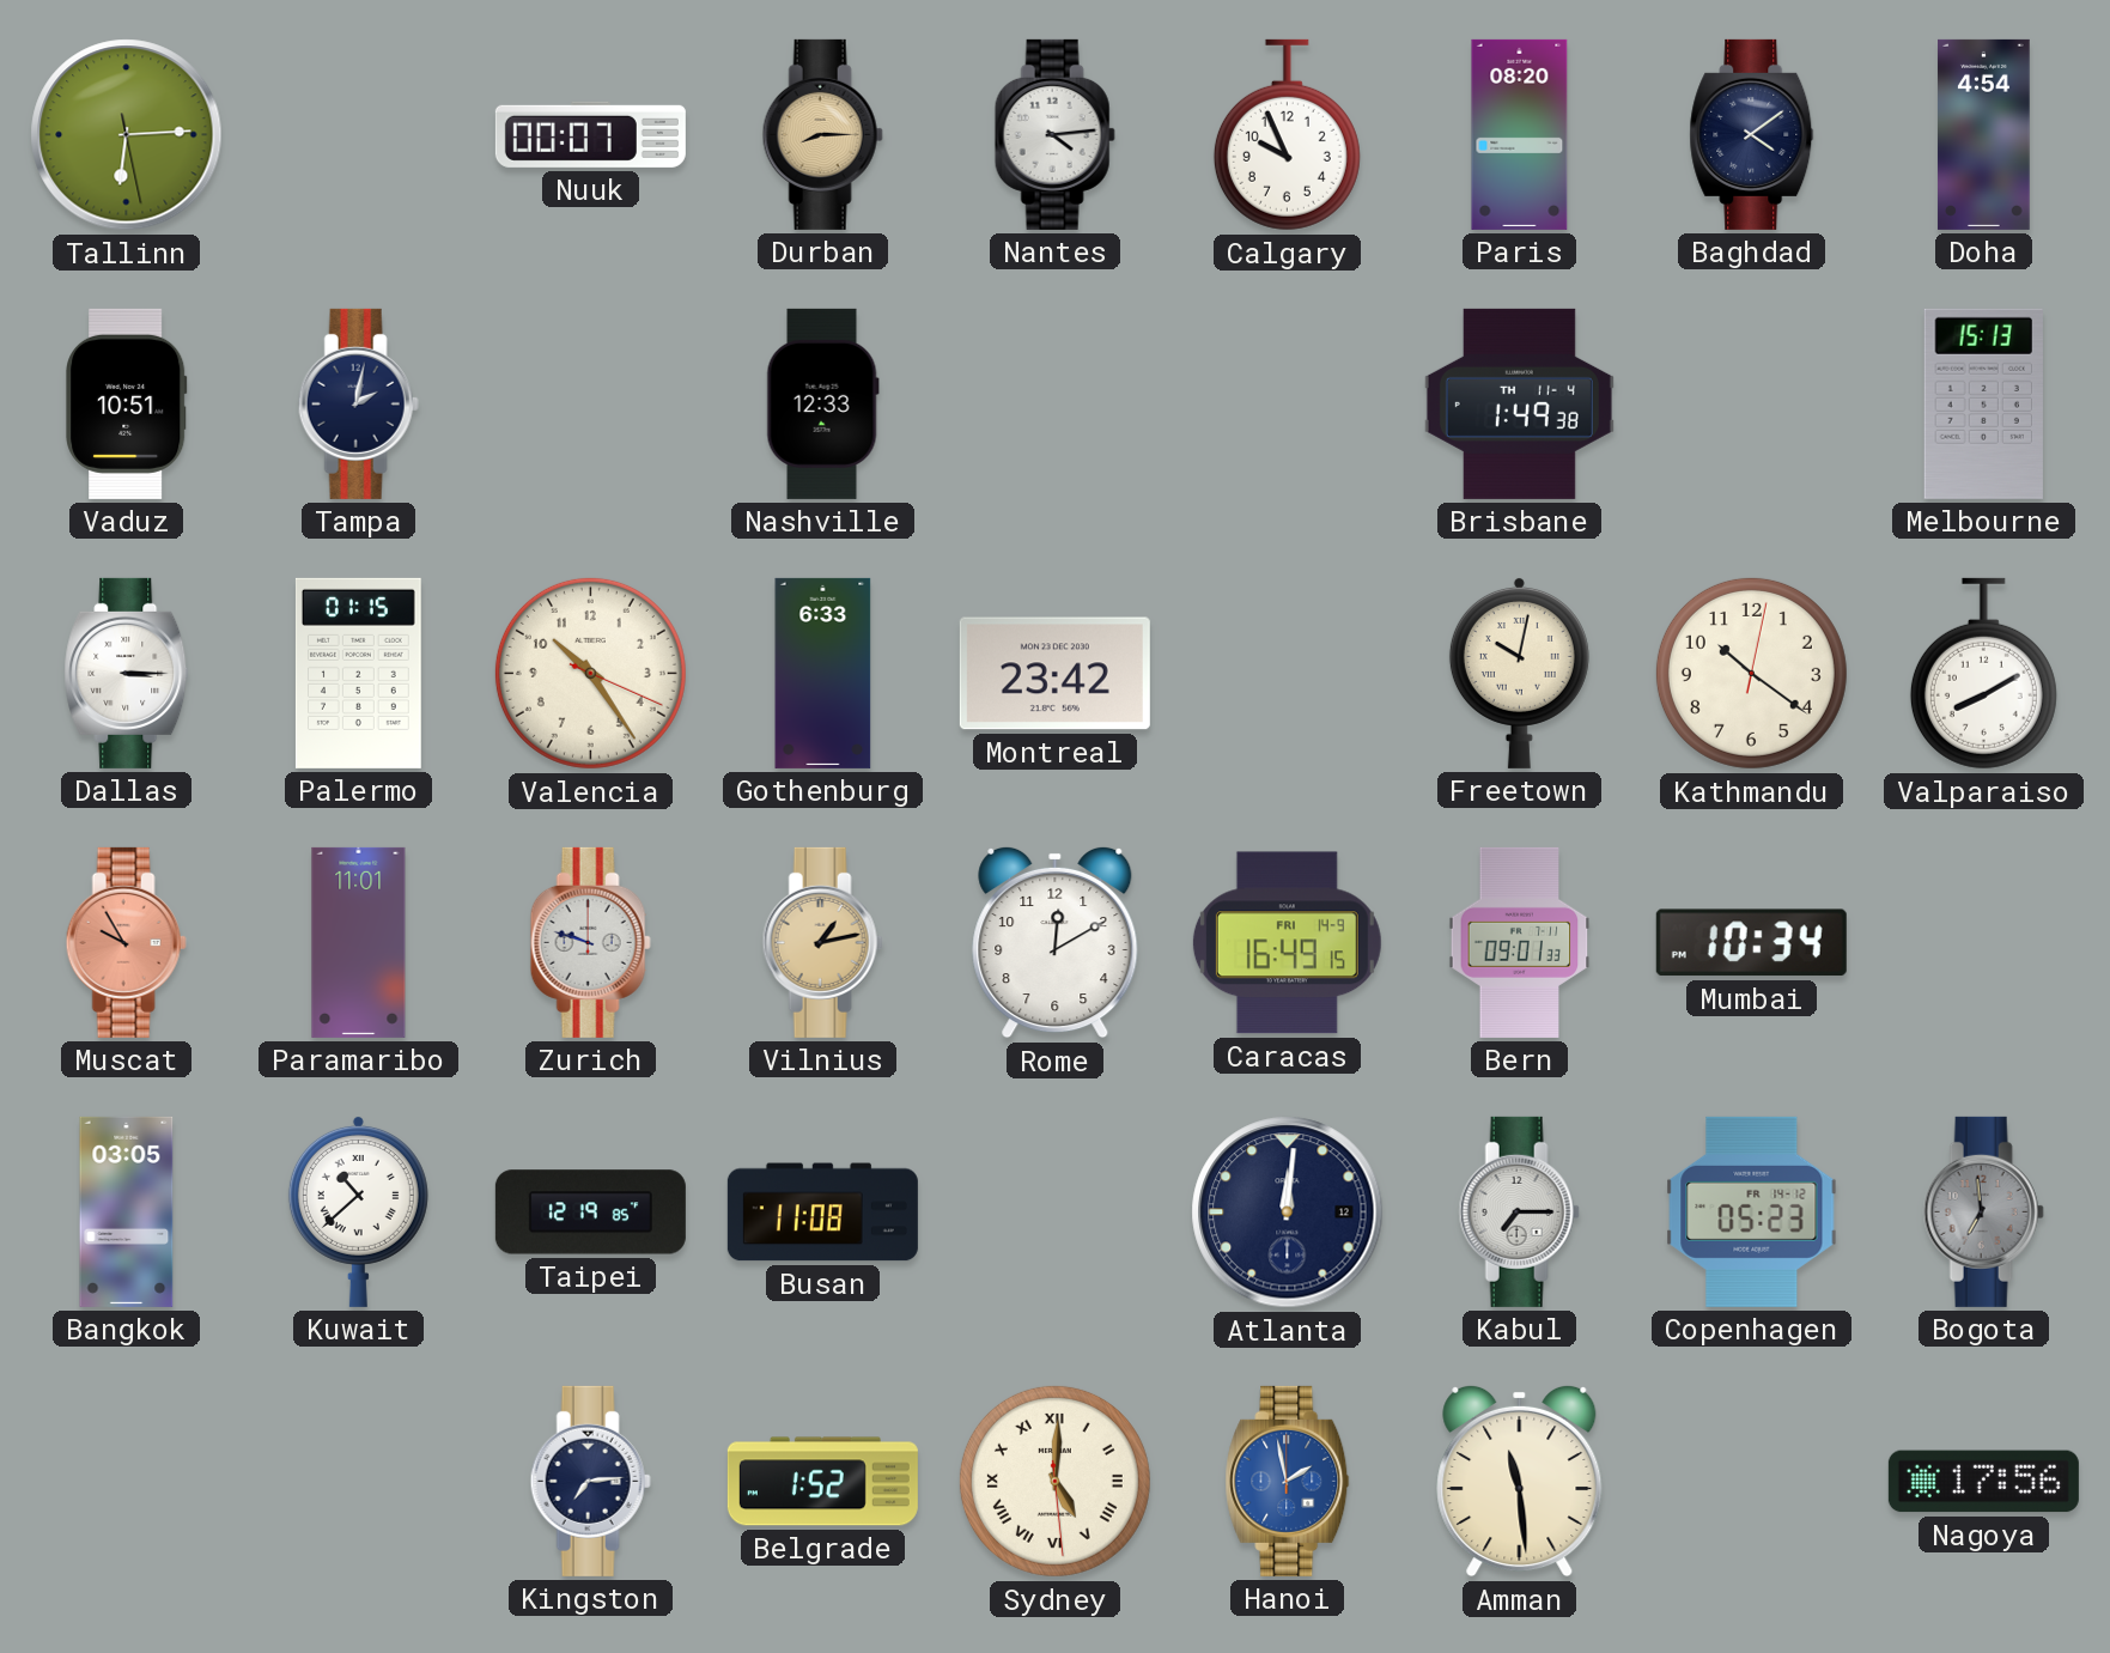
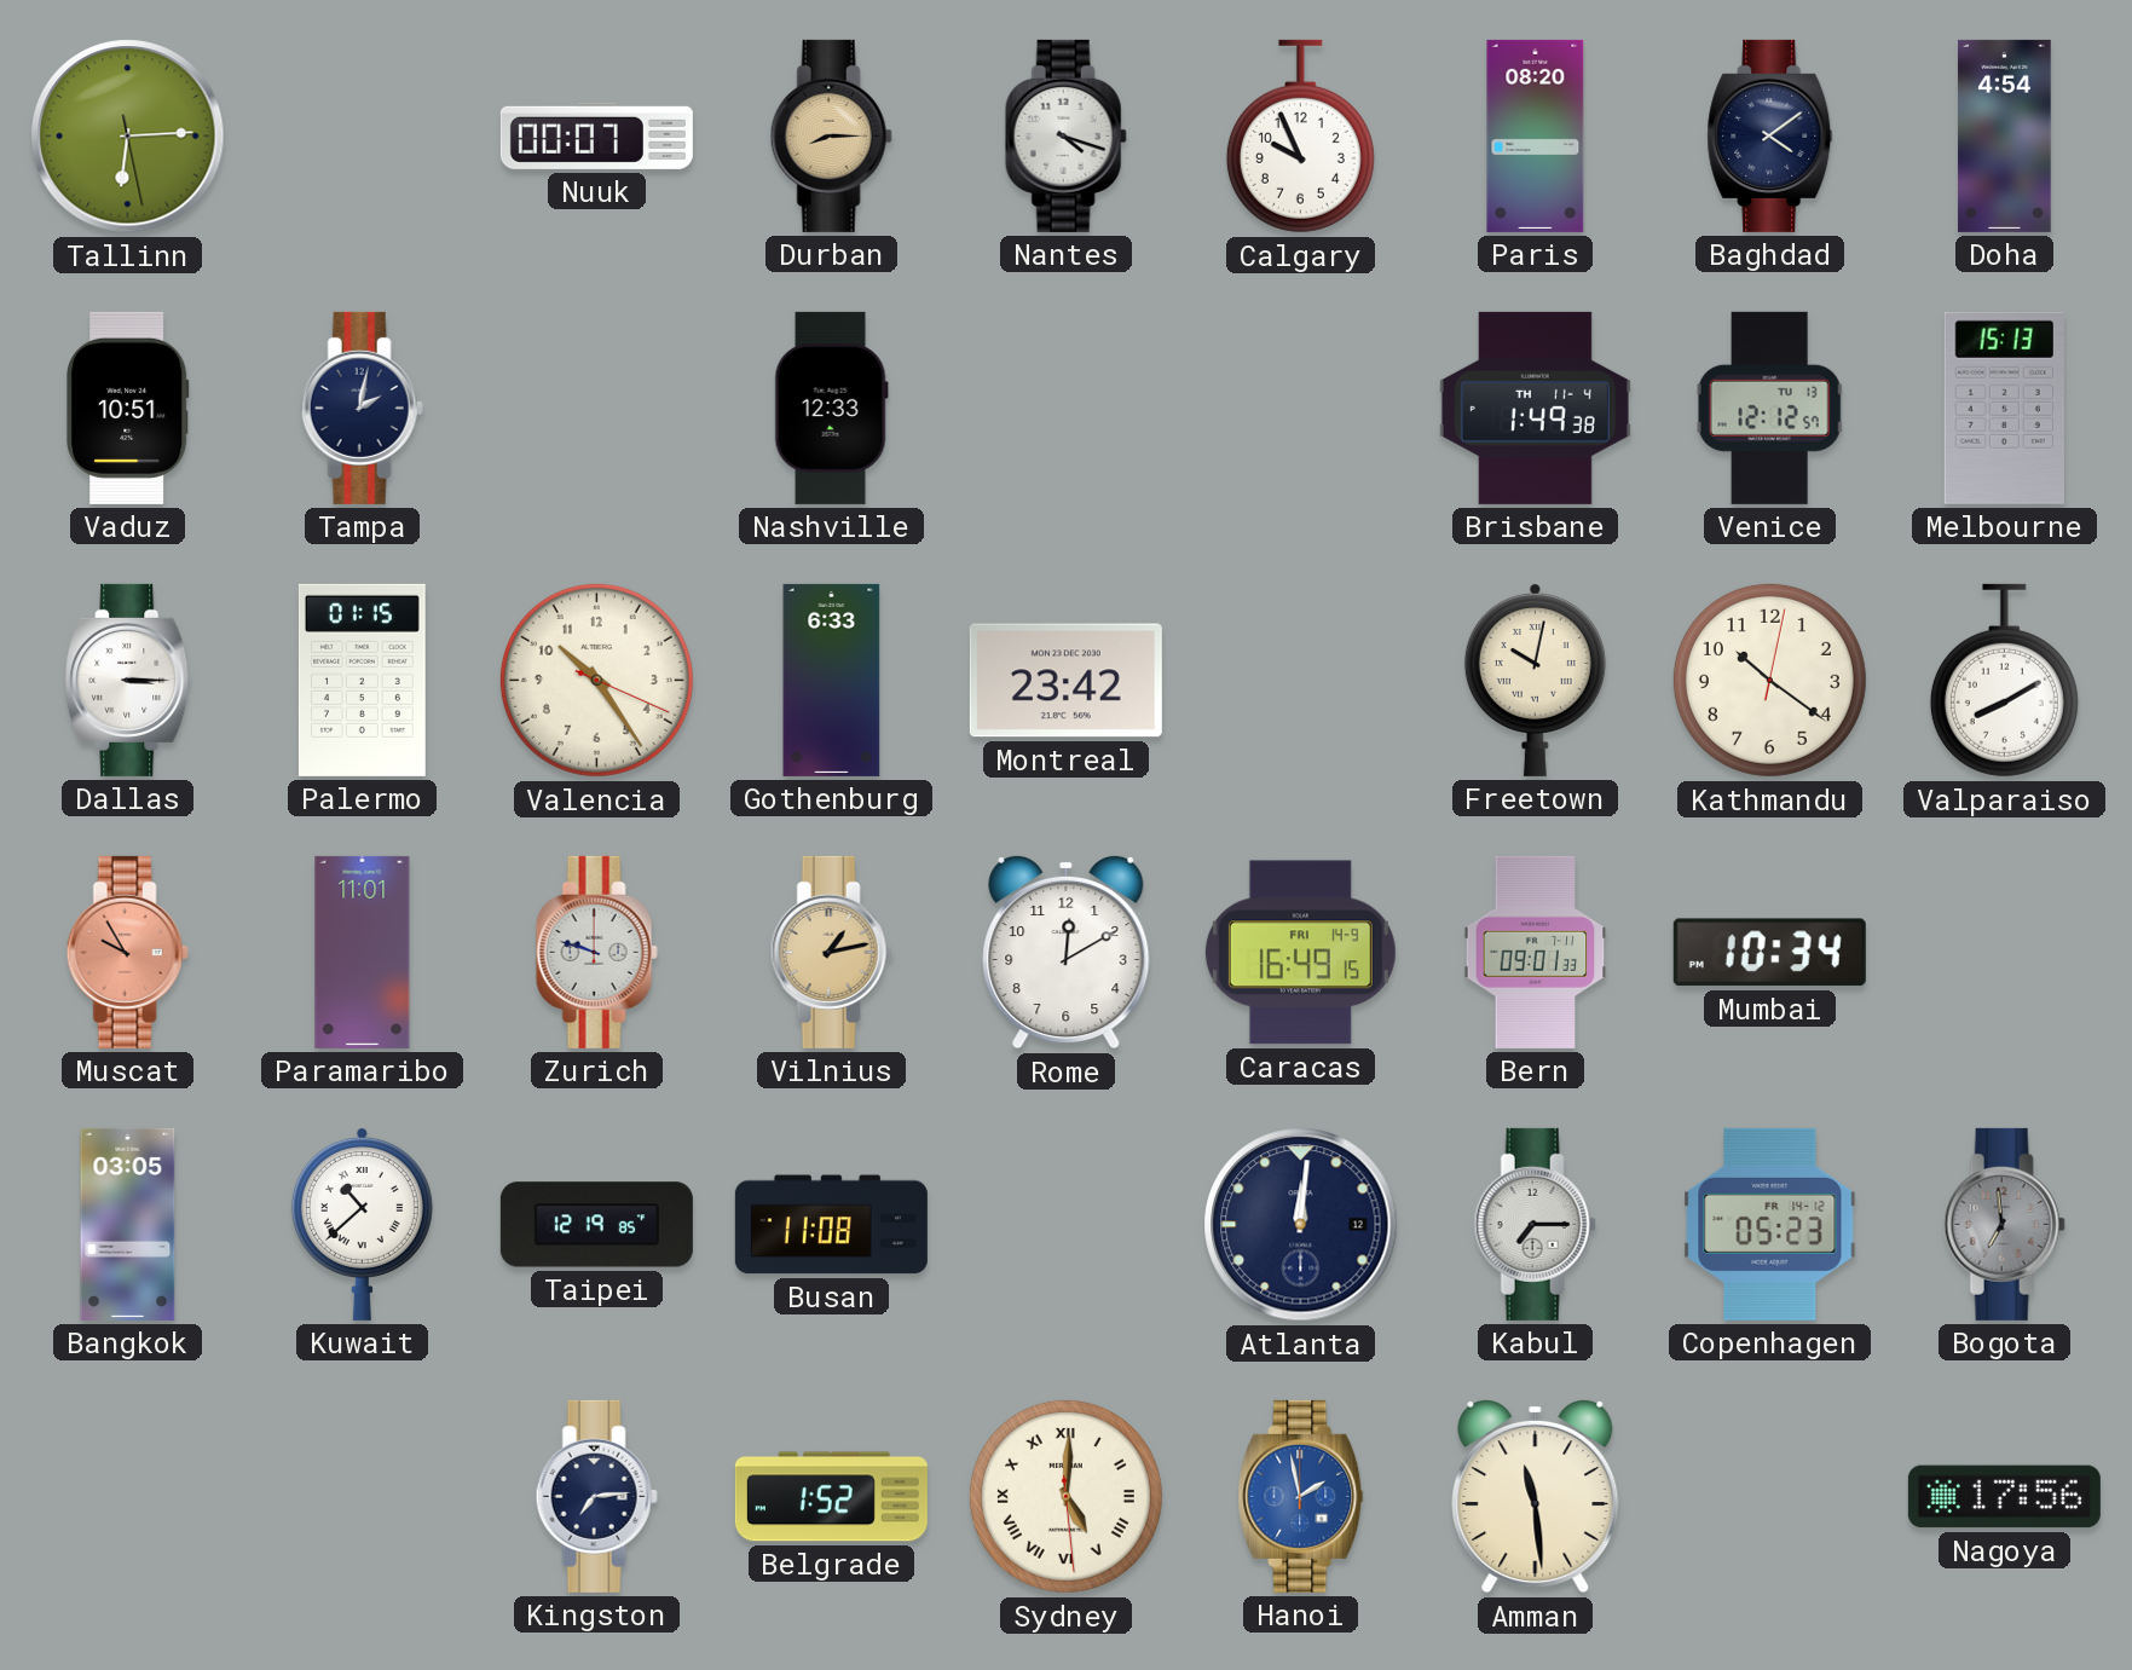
Nantes: 4:14 -> 4:18
Venice: none -> 12:12
